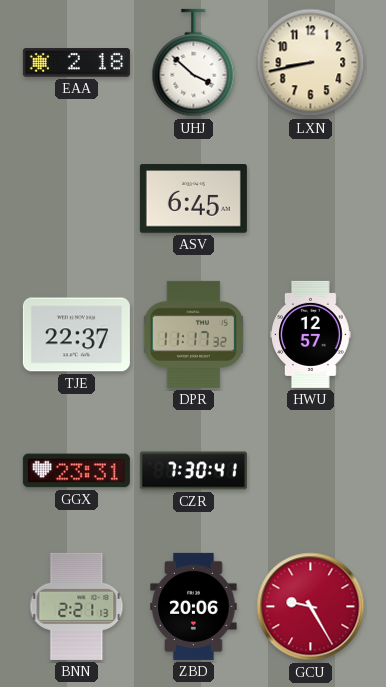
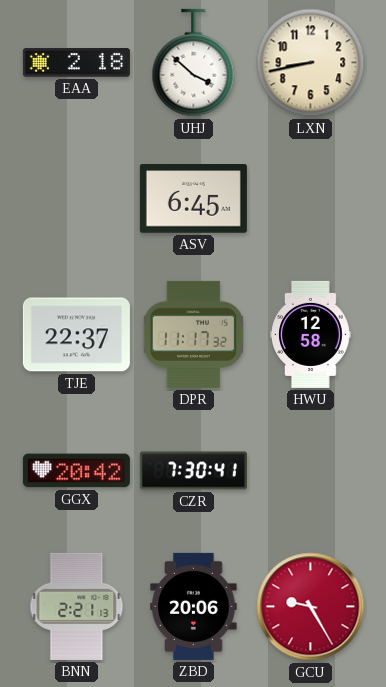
HWU: 12:57 -> 12:58
GGX: 23:31 -> 20:42
